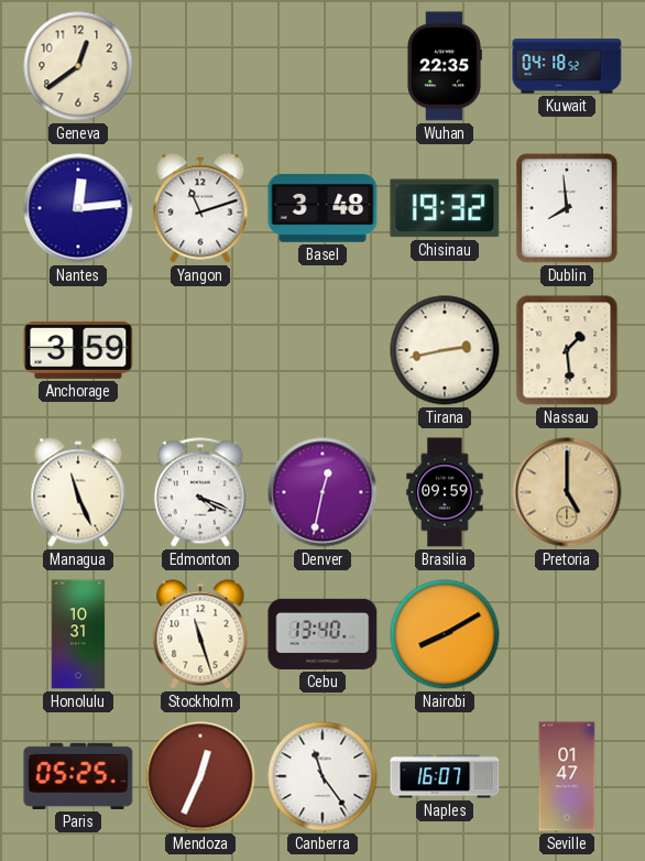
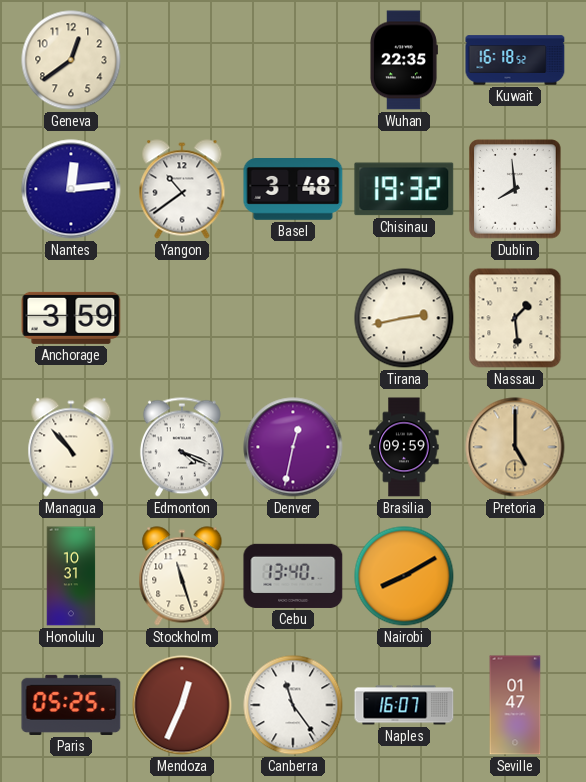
Kuwait: 04:18 -> 16:18
Yangon: 11:12 -> 10:39
Managua: 11:26 -> 10:53
